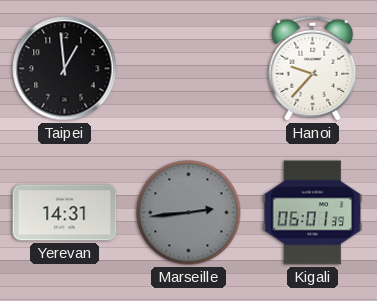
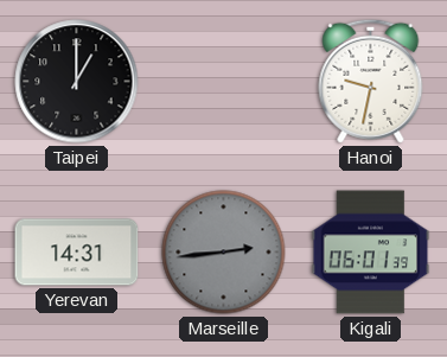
Taipei: 12:59 -> 1:00
Hanoi: 9:37 -> 9:32
